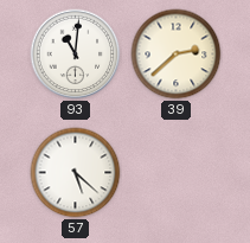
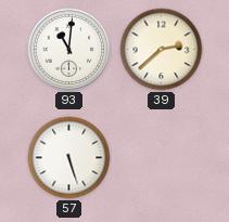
57: 5:22 -> 5:27
